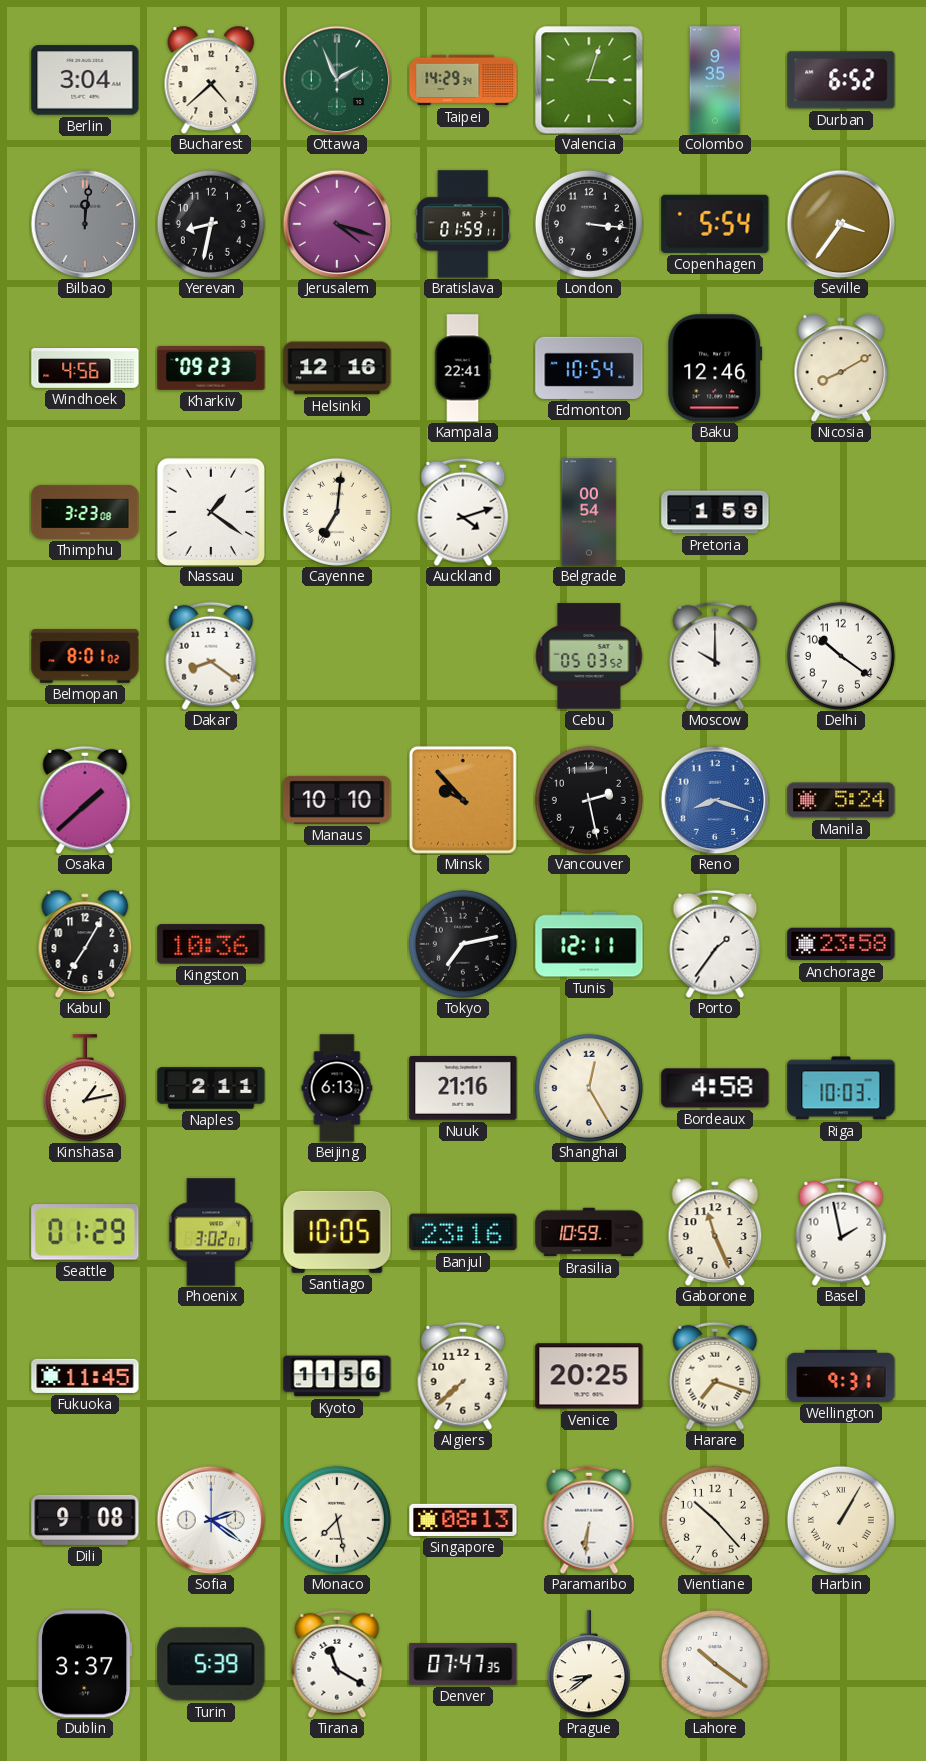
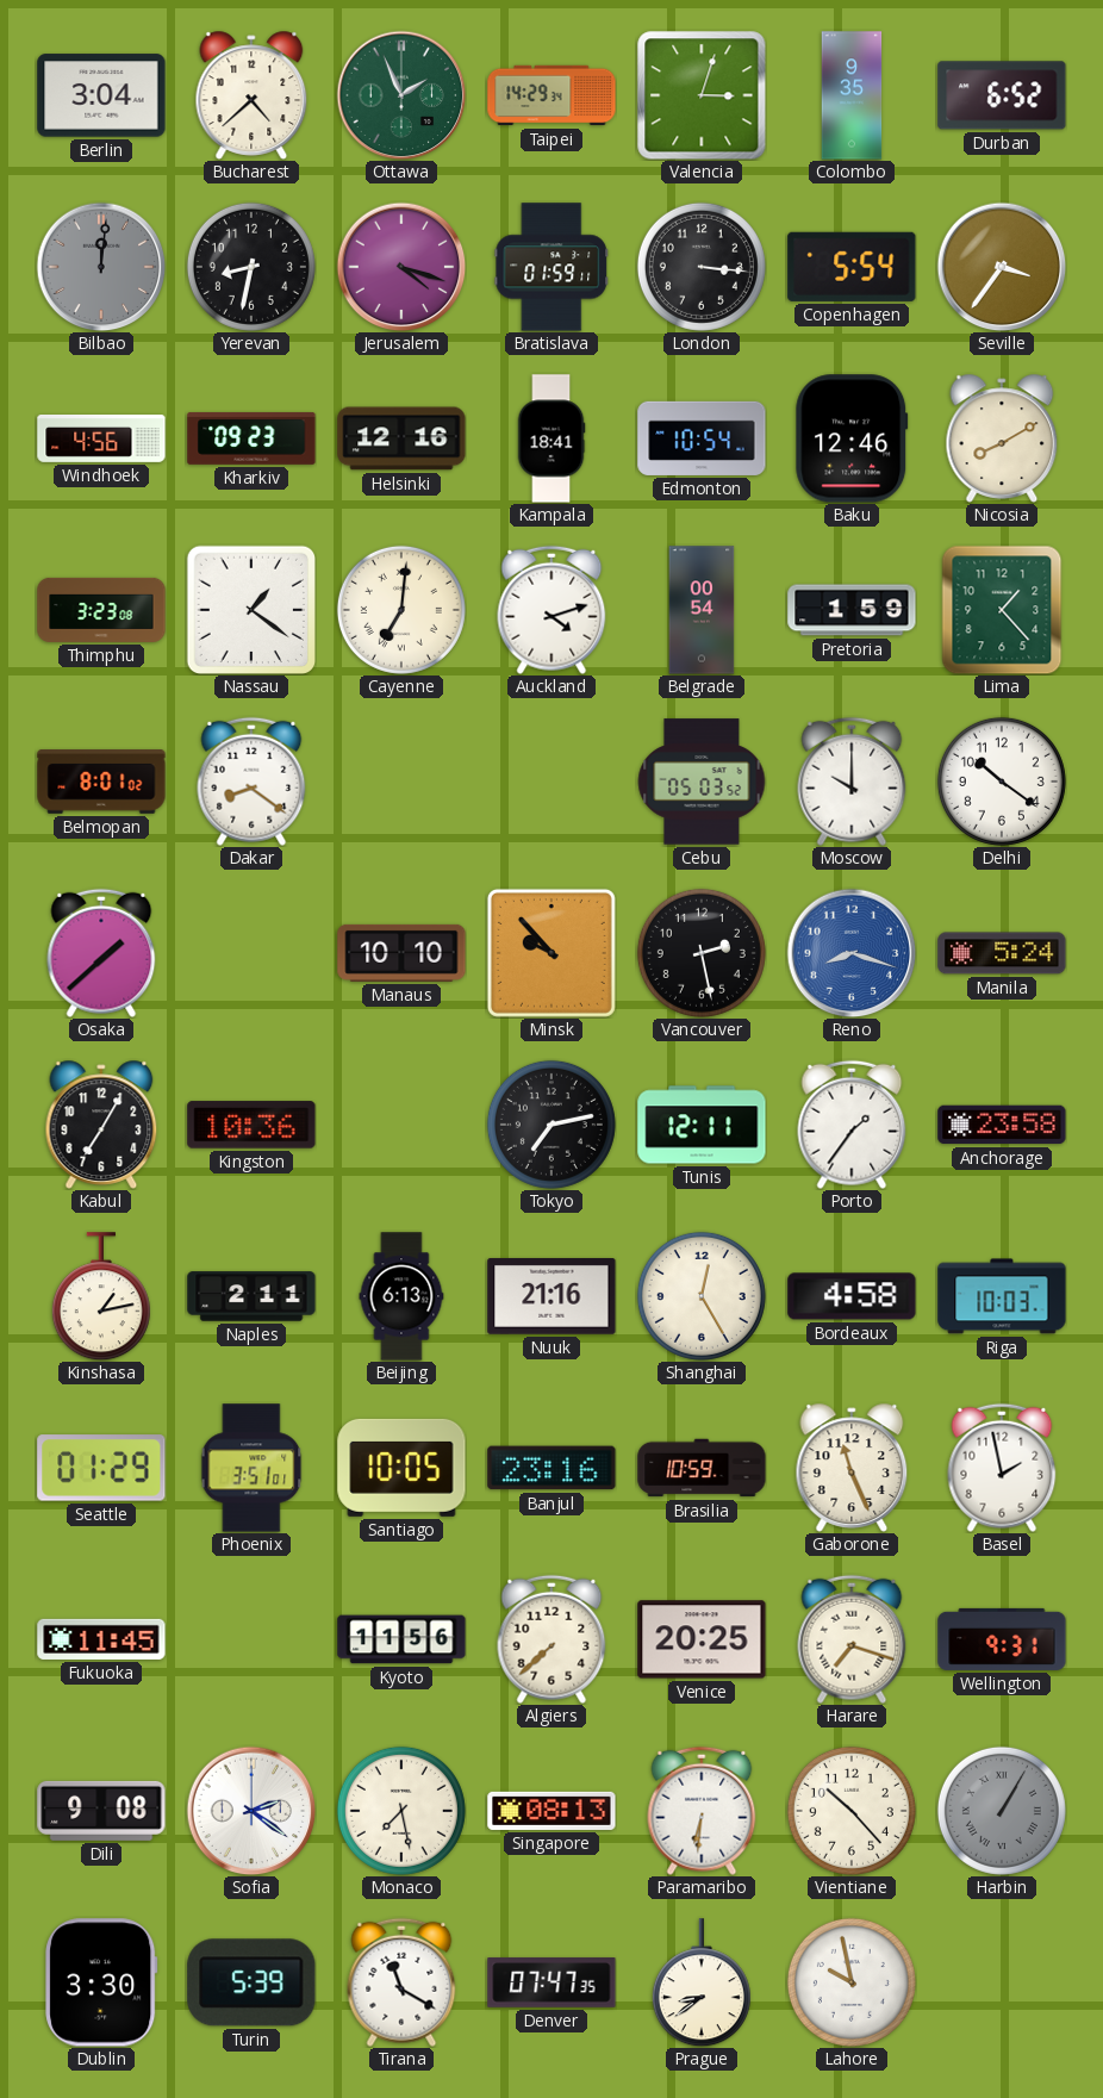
Kampala: 22:41 -> 18:41
Lima: none -> 1:23
Phoenix: 3:02 -> 3:51
Harbin dial: cream -> grey
Dublin: 3:37 -> 3:30
Lahore: 10:21 -> 9:58
